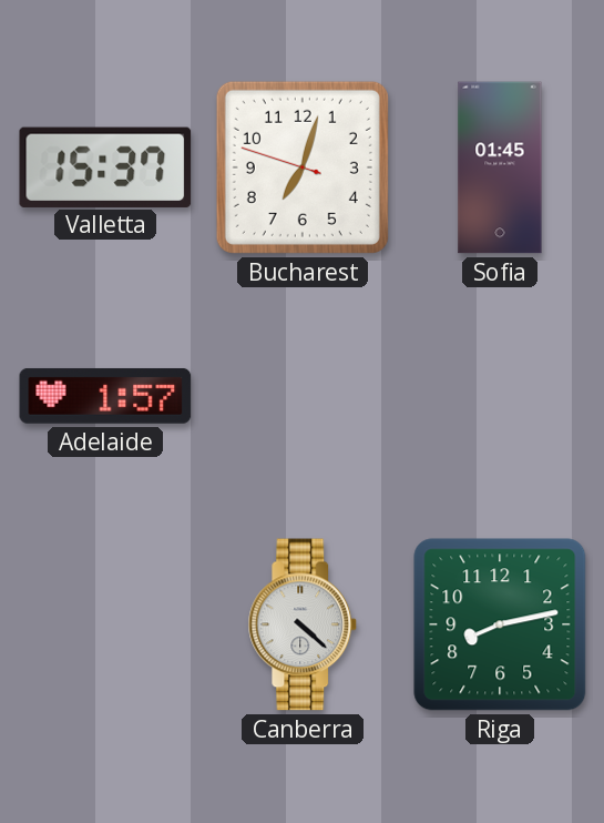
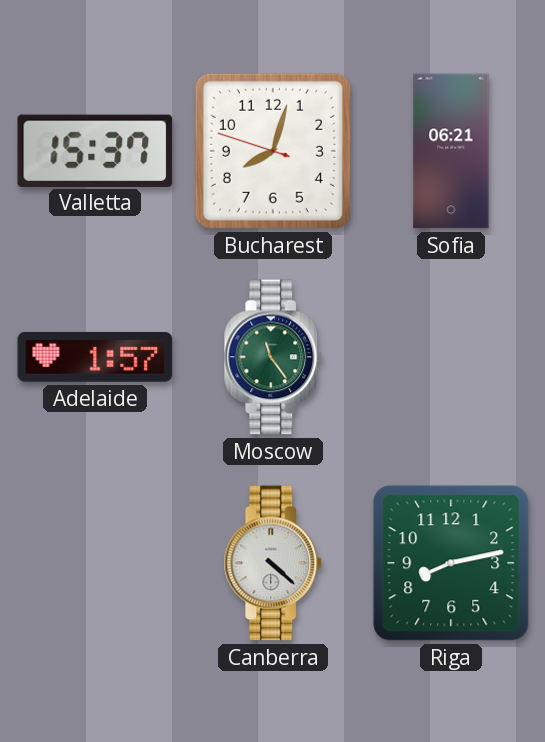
Bucharest: 7:02 -> 8:02
Sofia: 01:45 -> 06:21
Moscow: none -> 11:24
